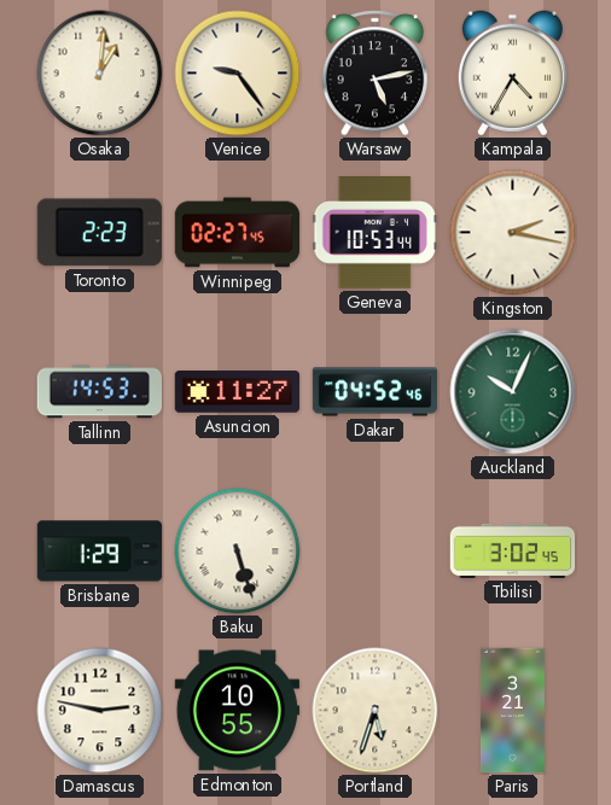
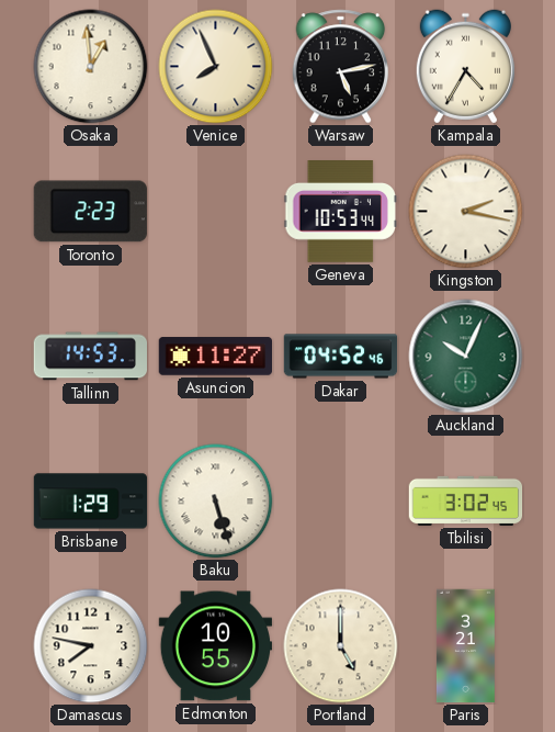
Osaka: 1:01 -> 12:59
Venice: 9:24 -> 7:56
Winnipeg: 02:27 -> none
Damascus: 2:47 -> 7:47
Portland: 5:33 -> 5:00
